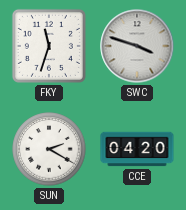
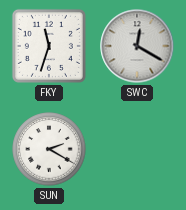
SWC: 3:48 -> 12:20
CCE: 04:20 -> none
